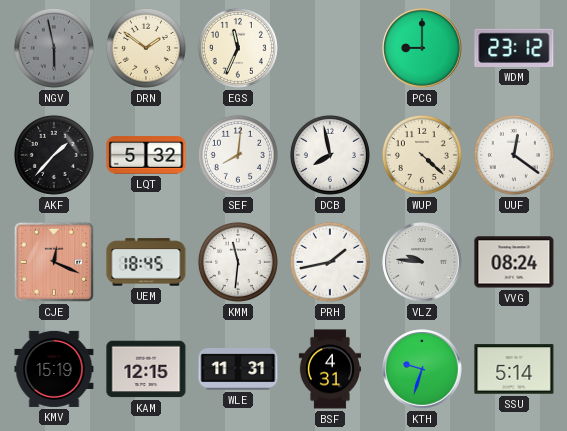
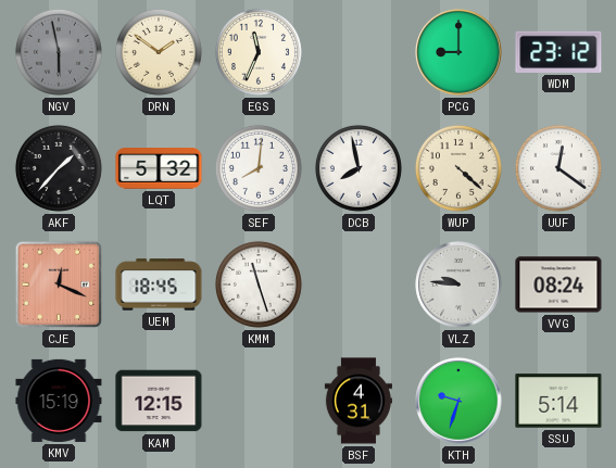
KMM: 11:31 -> 11:27
PRH: 1:43 -> none
WLE: 11:31 -> none
